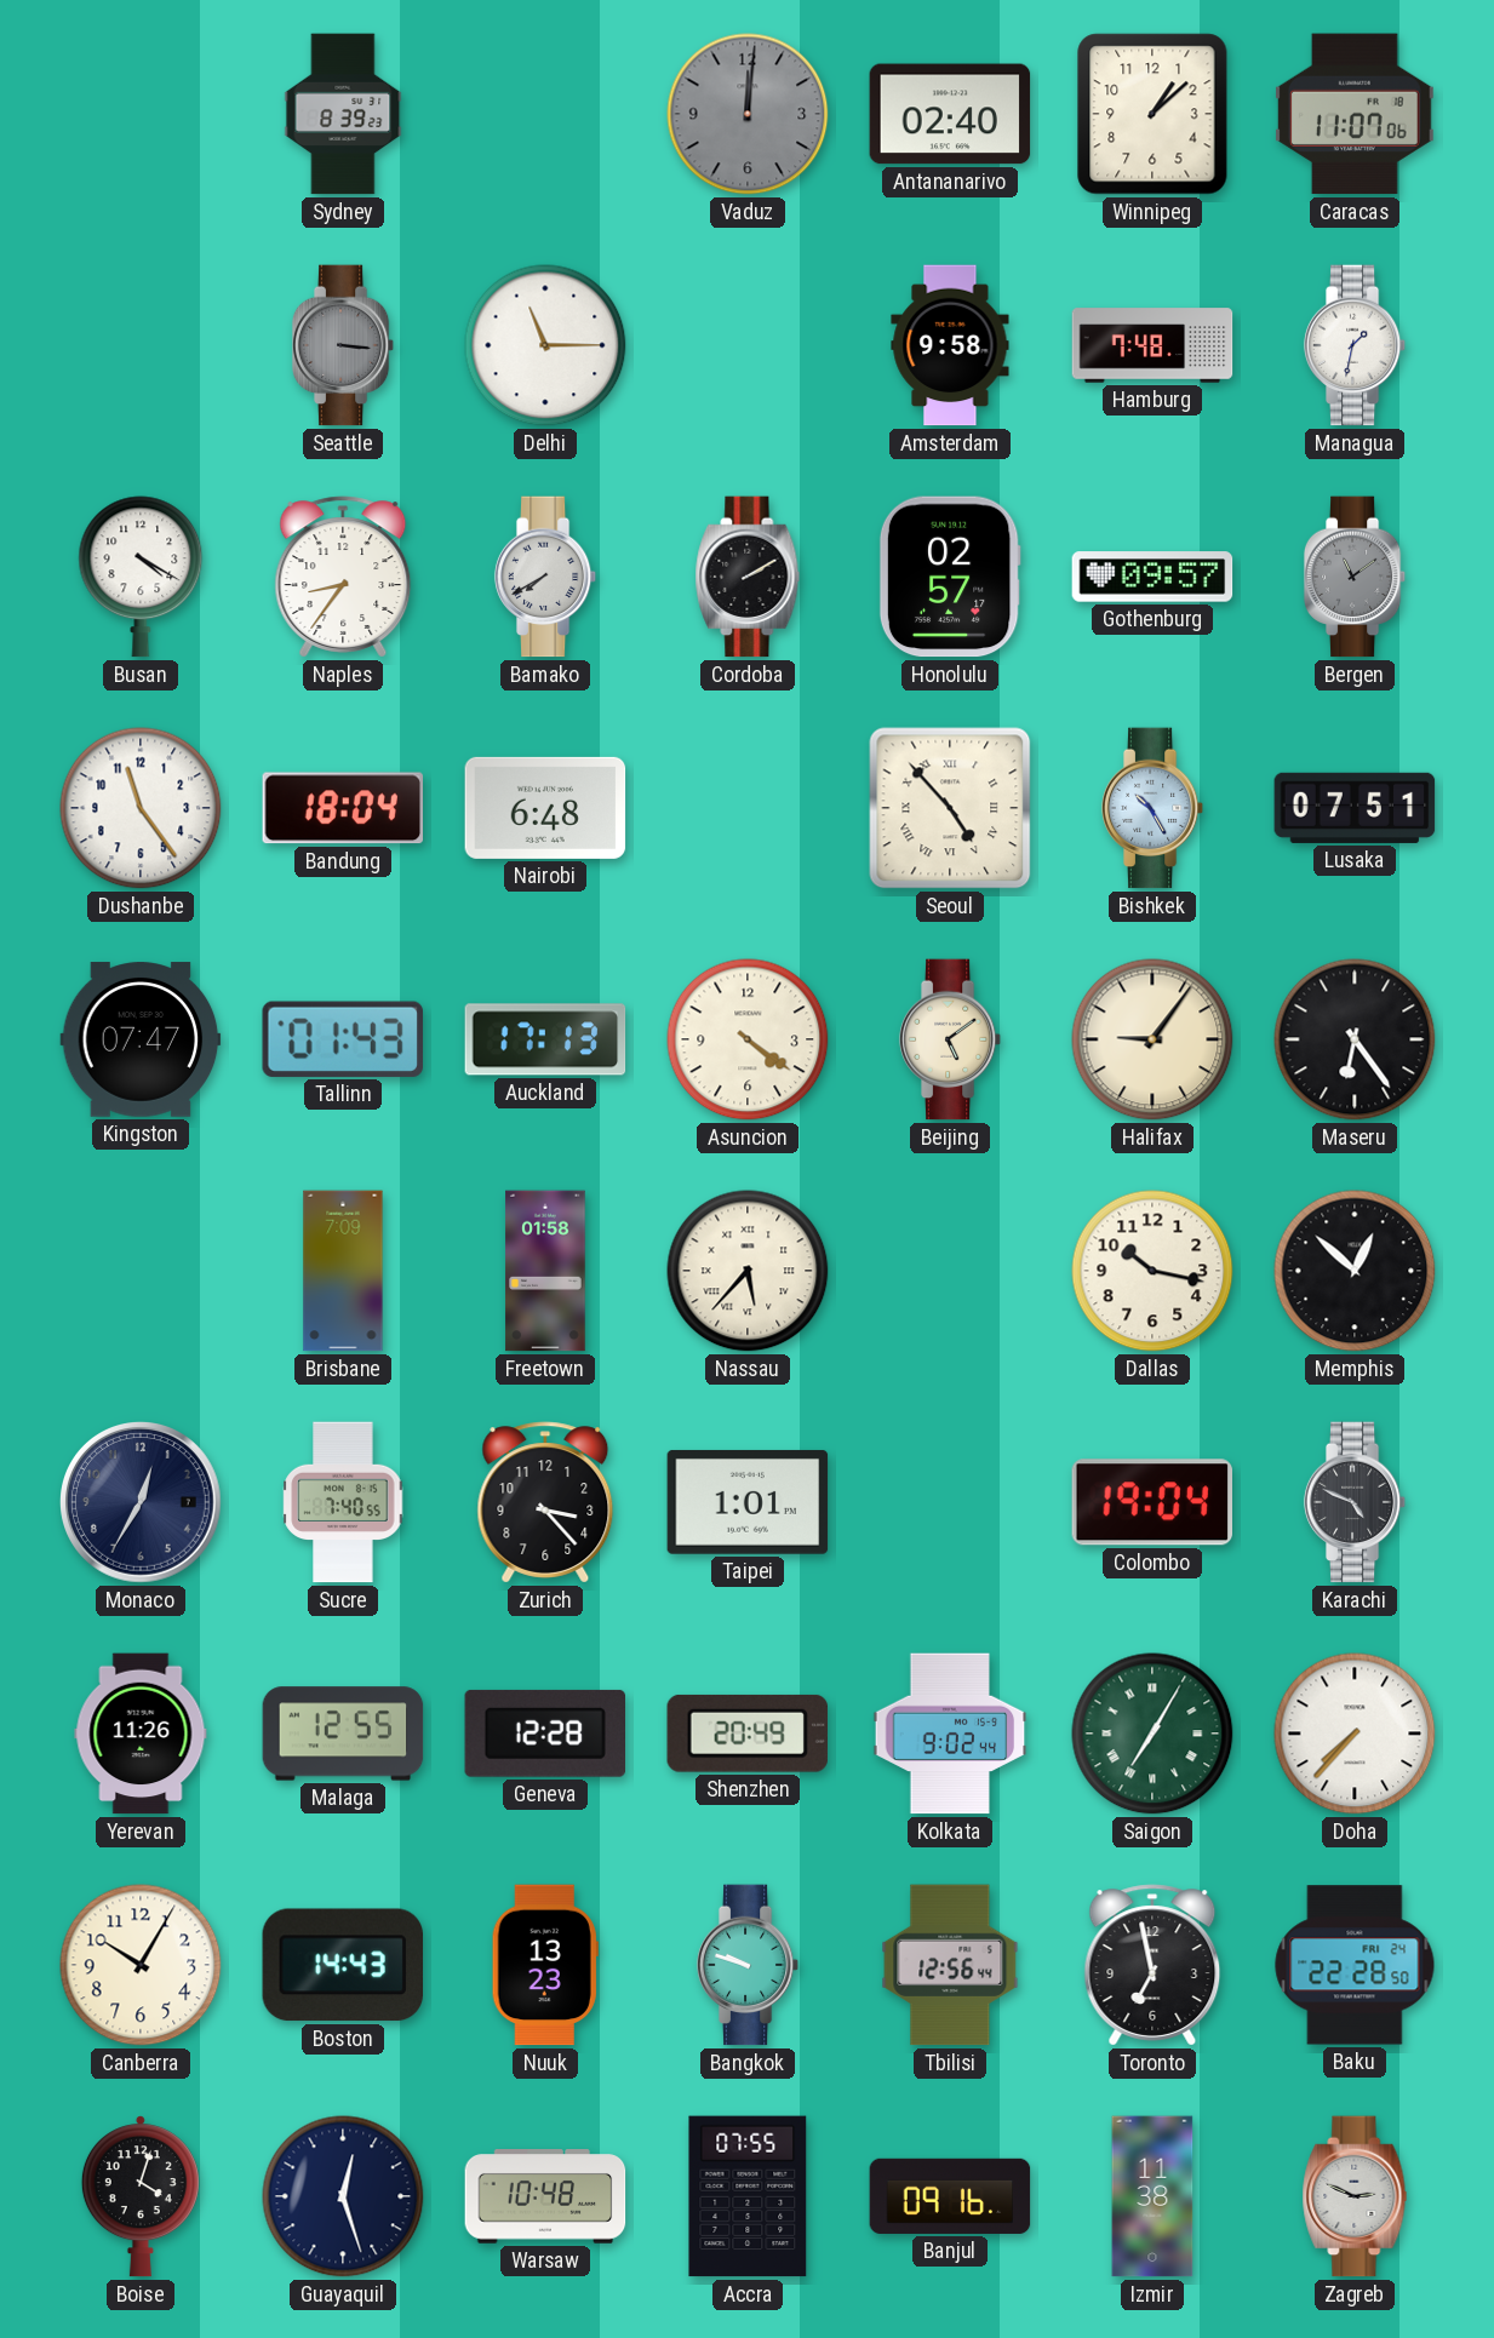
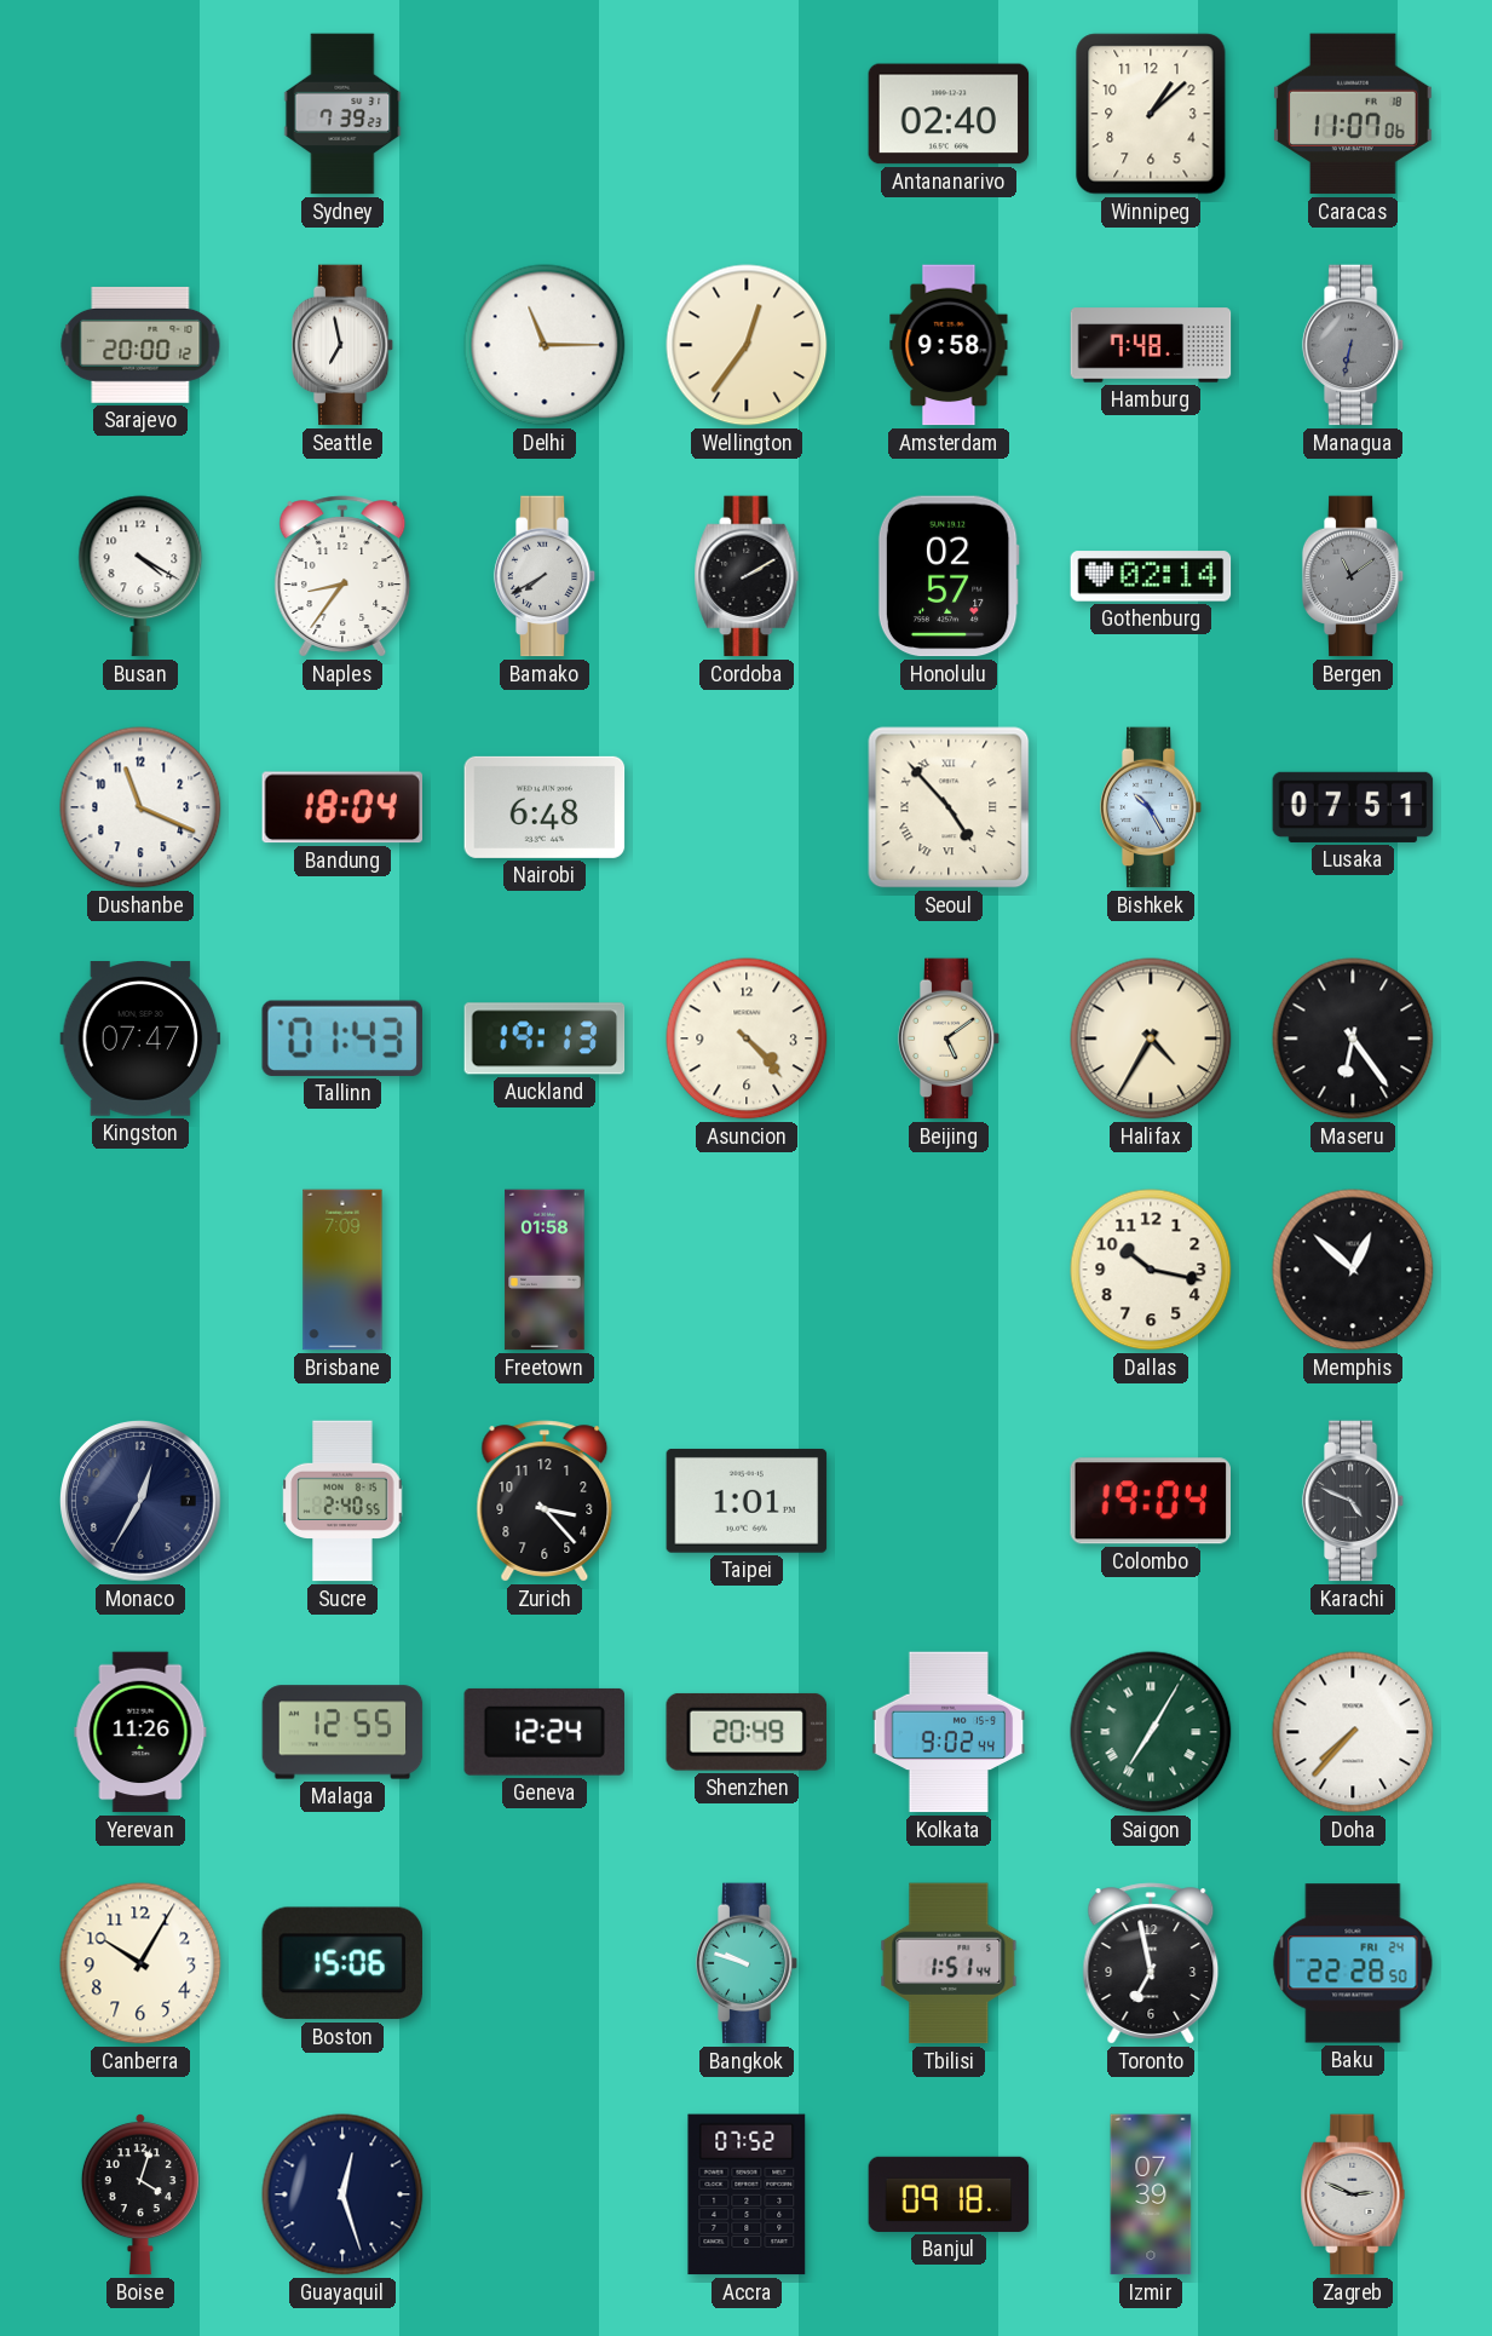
Sydney: 8:39 -> 7:39
Vaduz: 12:01 -> none
Sarajevo: none -> 20:00
Seattle: 3:16 -> 6:58
Seattle dial: grey -> white
Wellington: none -> 12:36
Managua: 1:32 -> 6:32
Managua dial: white -> grey
Gothenburg: 09:57 -> 02:14
Dushanbe: 11:24 -> 11:19
Auckland: 17:13 -> 19:13
Asuncion: 4:21 -> 4:23
Halifax: 9:06 -> 4:35
Nassau: 5:37 -> none
Sucre: 7:40 -> 2:40
Geneva: 12:28 -> 12:24
Boston: 14:43 -> 15:06
Nuuk: 13:23 -> none
Tbilisi: 12:56 -> 1:51
Warsaw: 10:48 -> none
Accra: 07:55 -> 07:52
Banjul: 09:16 -> 09:18
Izmir: 11:38 -> 07:39
